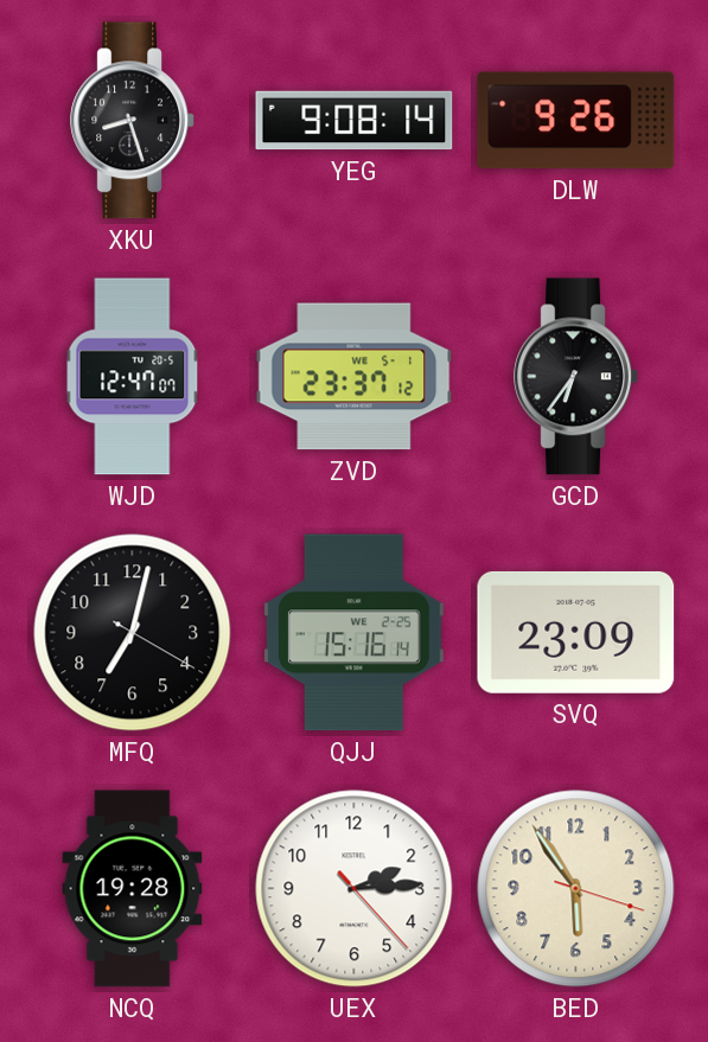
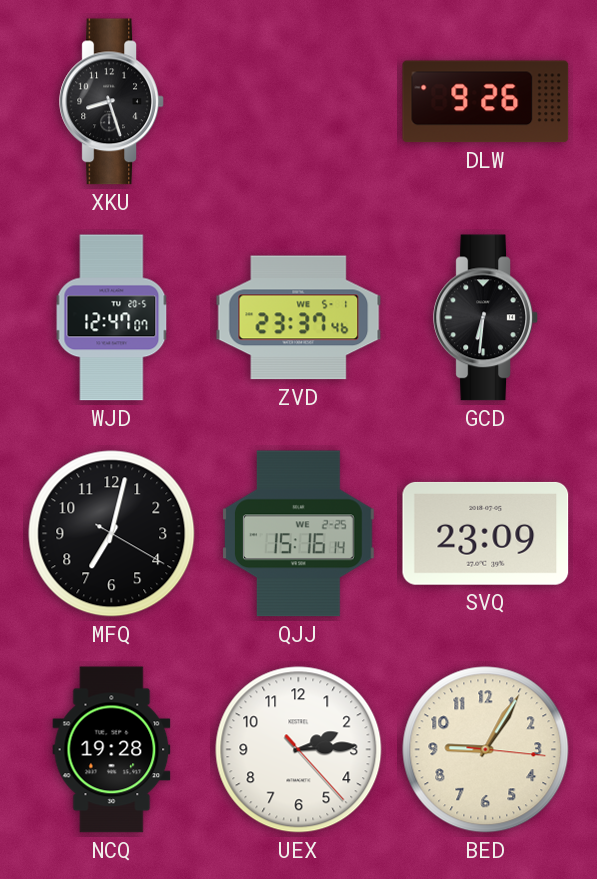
YEG: 9:08 -> none
ZVD: 23:37:12 -> 23:37:46
GCD: 6:36 -> 6:31
BED: 5:54 -> 9:05
